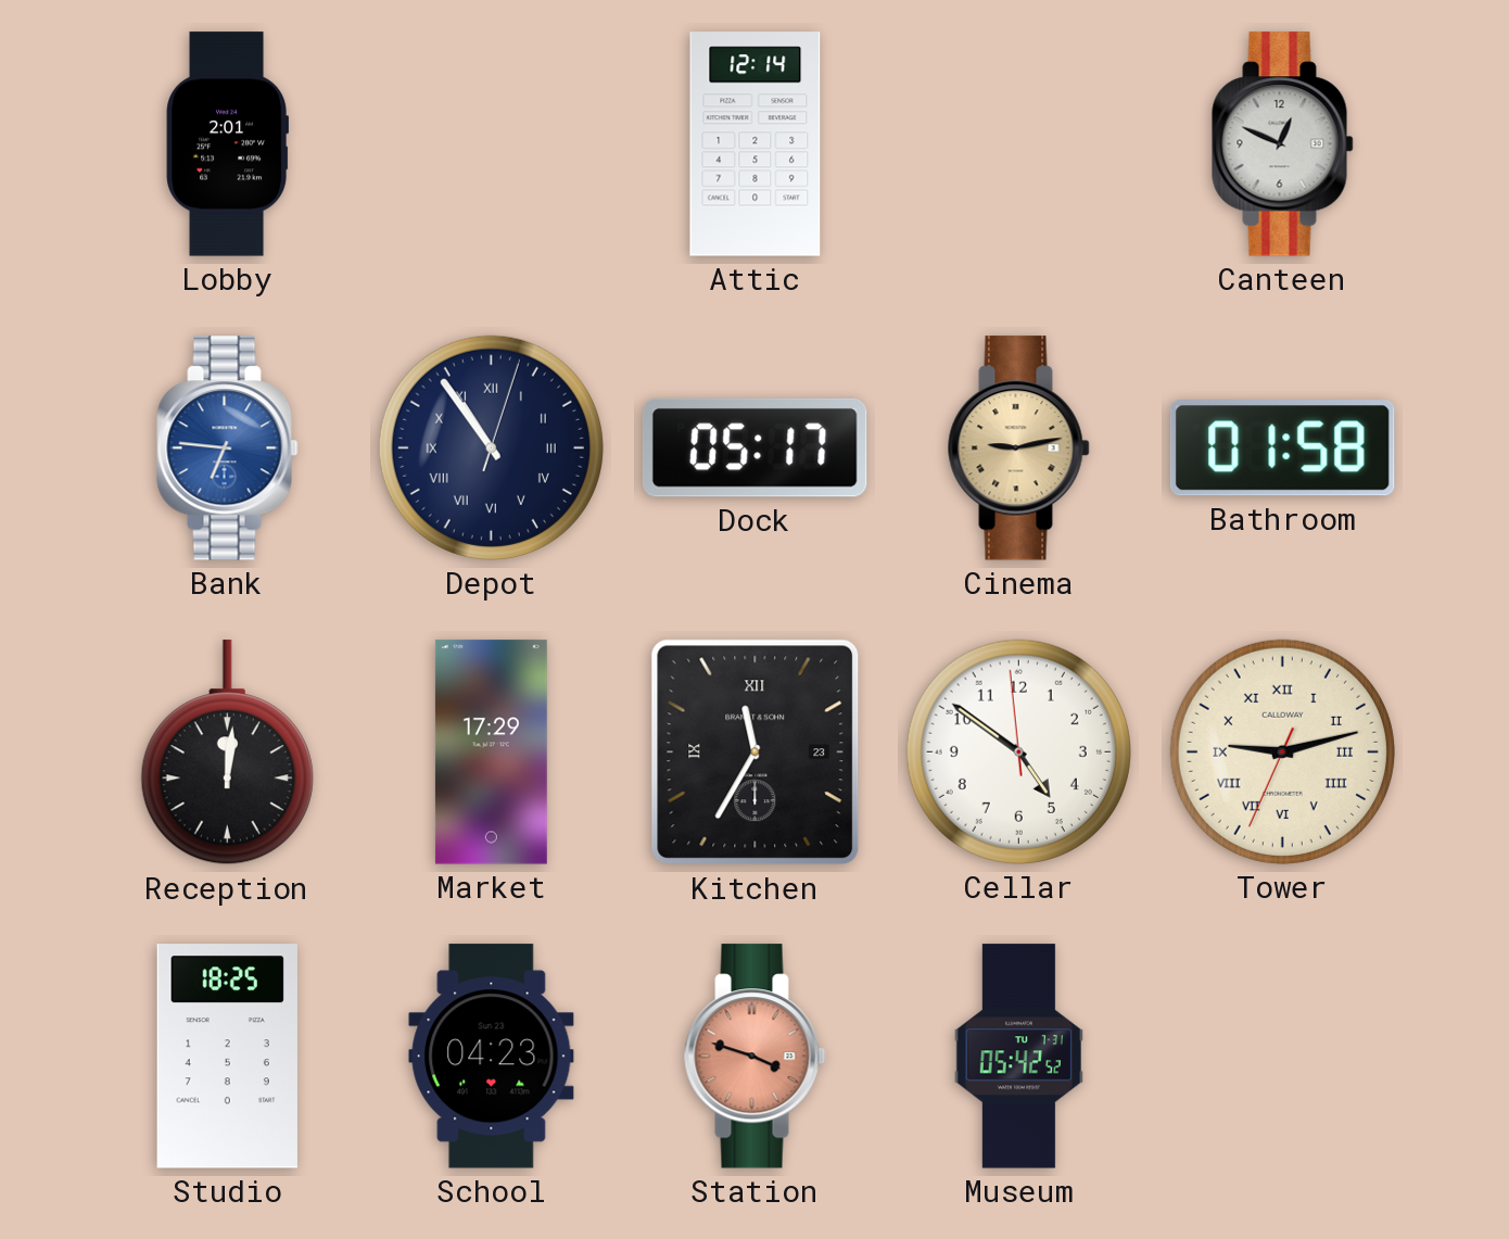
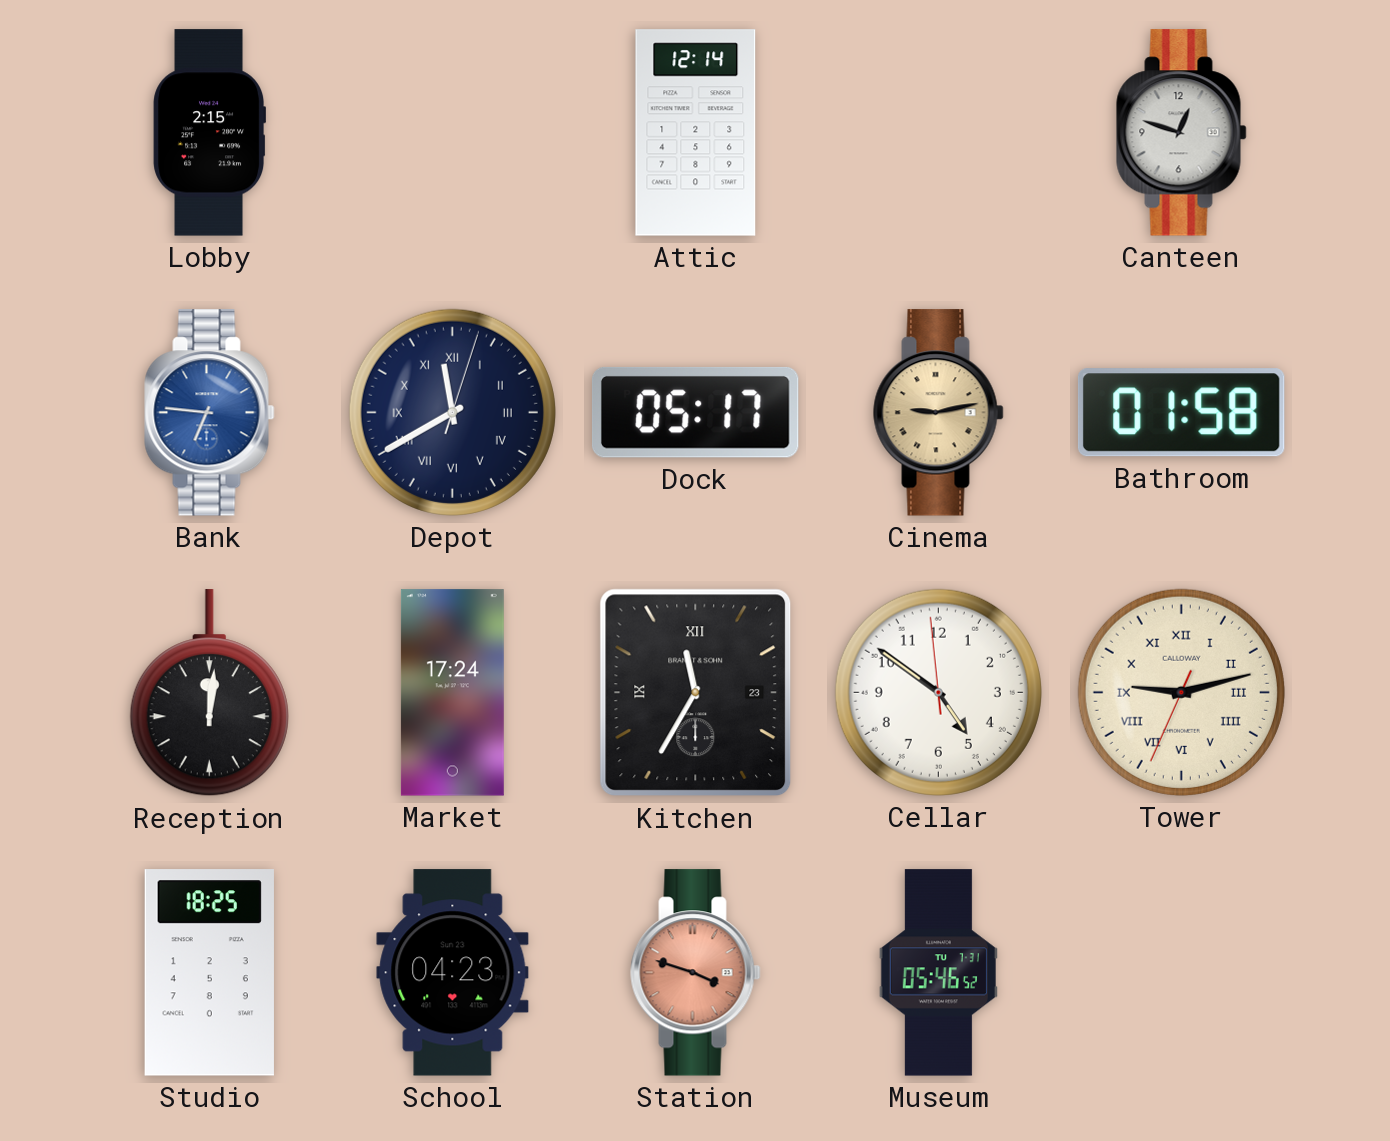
Lobby: 2:01 -> 2:15
Canteen: 12:49 -> 12:48
Depot: 10:54 -> 11:40
Market: 17:29 -> 17:24
Museum: 05:42 -> 05:46
